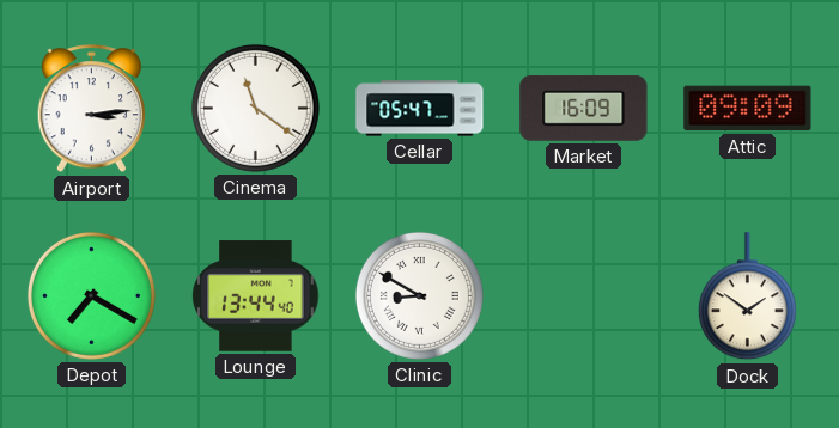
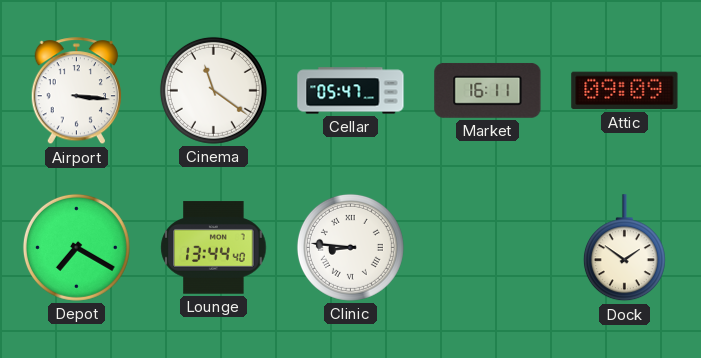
Airport: 3:14 -> 3:16
Market: 16:09 -> 16:11
Clinic: 8:50 -> 8:46
